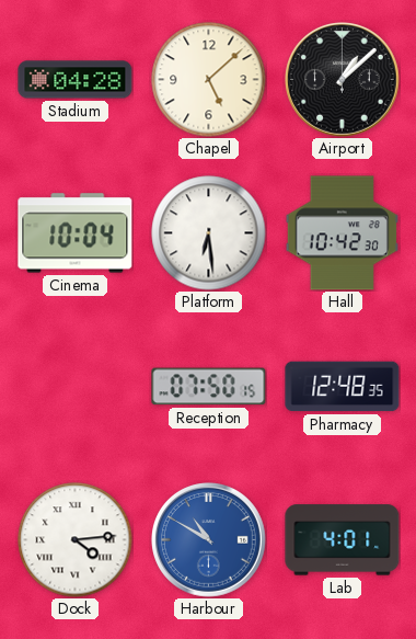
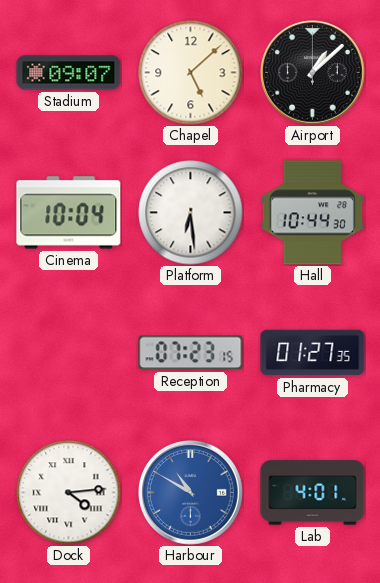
Stadium: 04:28 -> 09:07
Hall: 10:42 -> 10:44
Reception: 07:50 -> 07:23
Pharmacy: 12:48 -> 01:27
